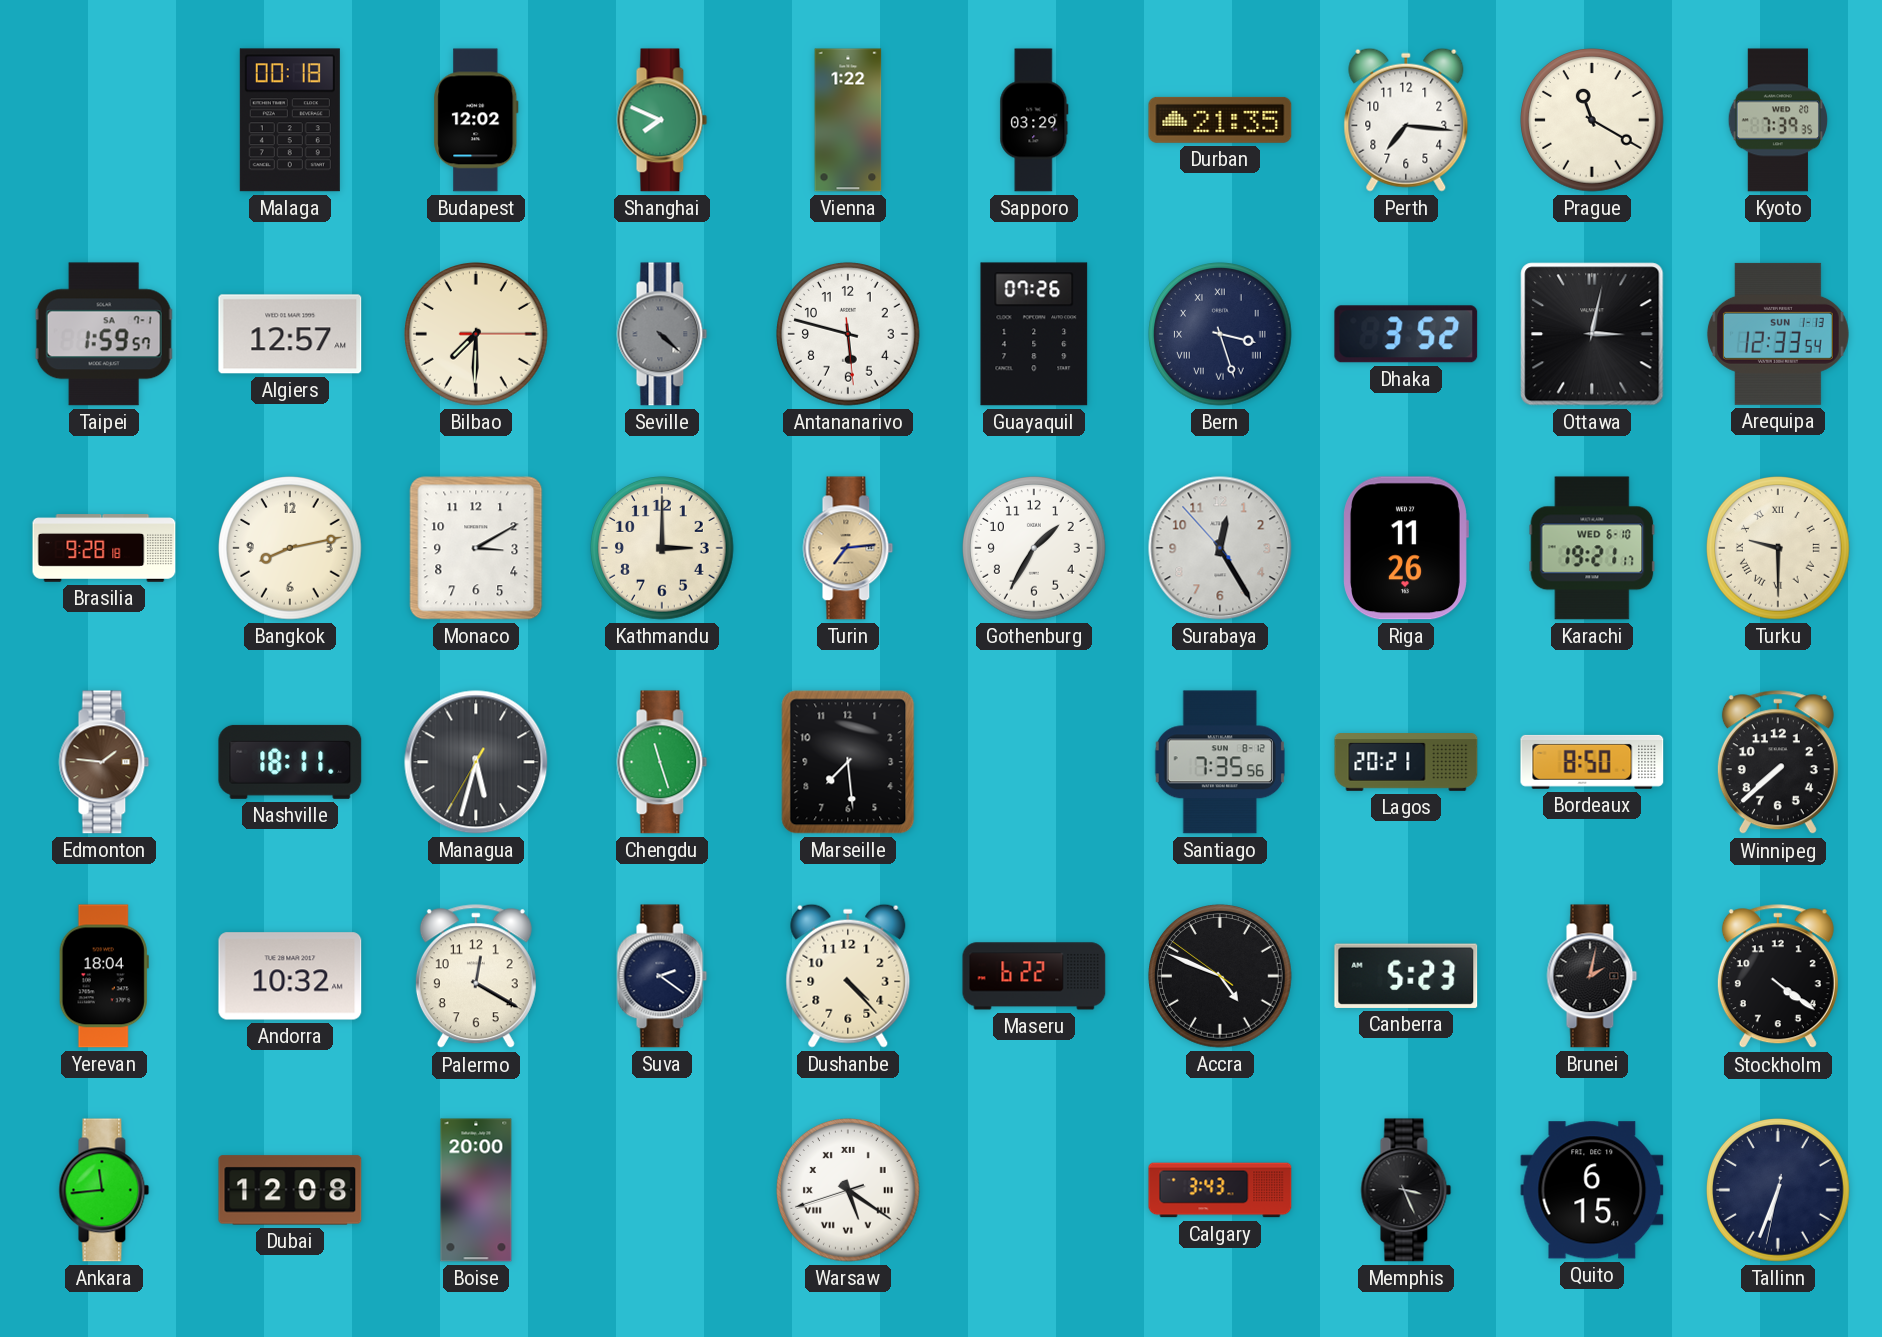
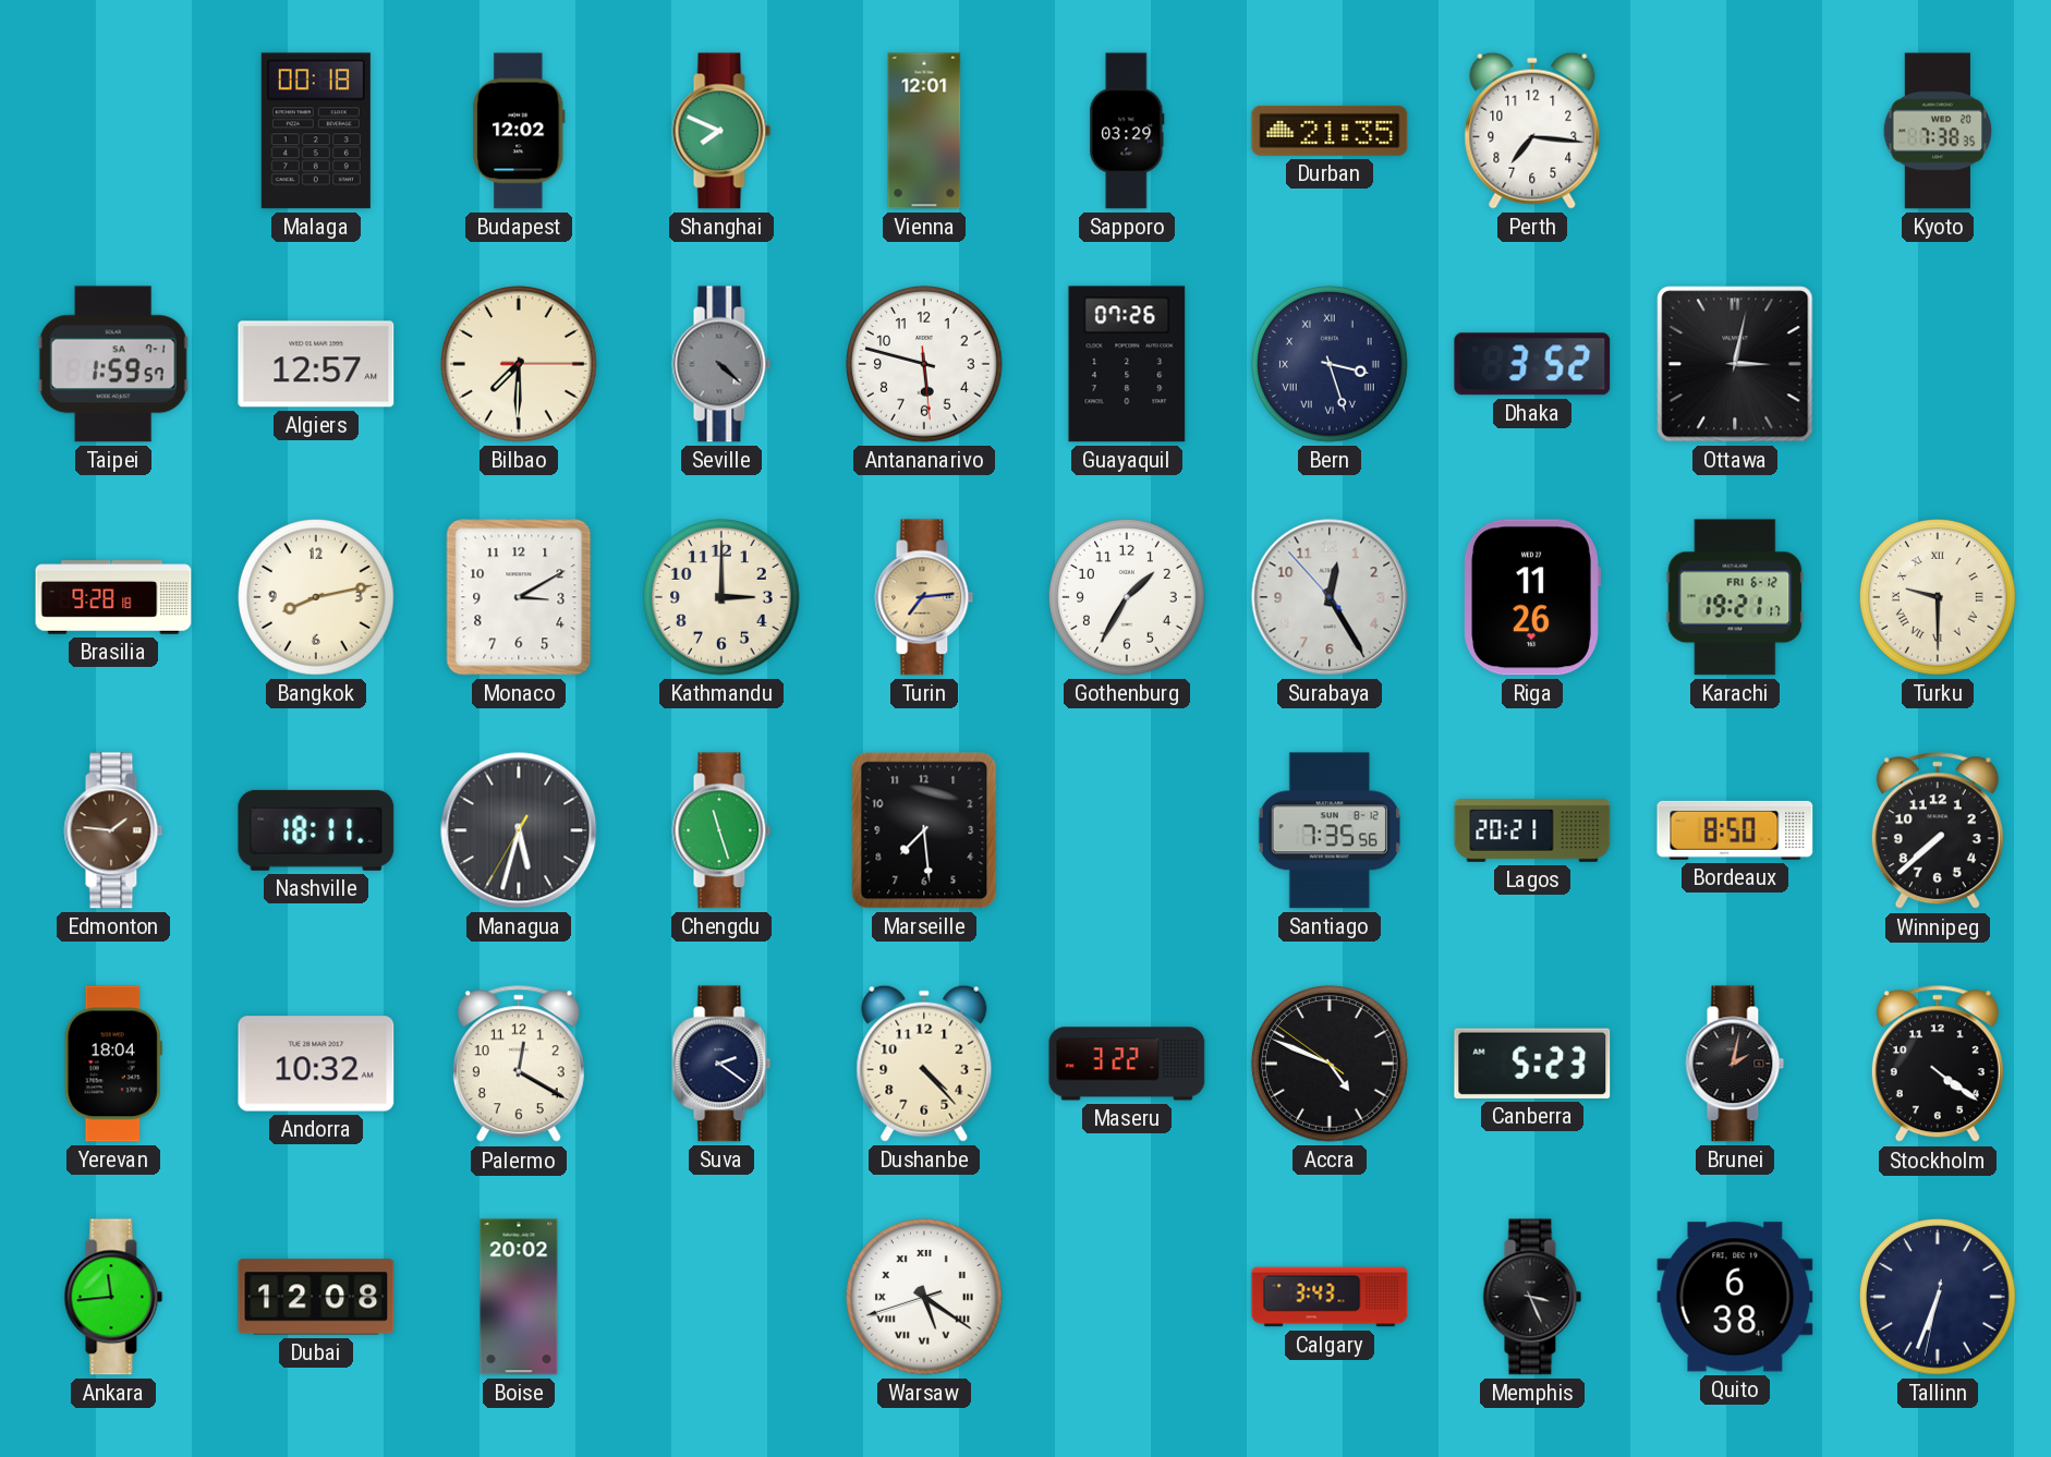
Vienna: 1:22 -> 12:01
Prague: 11:20 -> none
Kyoto: 7:39 -> 7:38
Arequipa: 12:33 -> none
Karachi date: WED 6-10 -> FRI 6-12
Maseru: 6:22 -> 3:22
Boise: 20:00 -> 20:02
Quito: 6:15 -> 6:38
